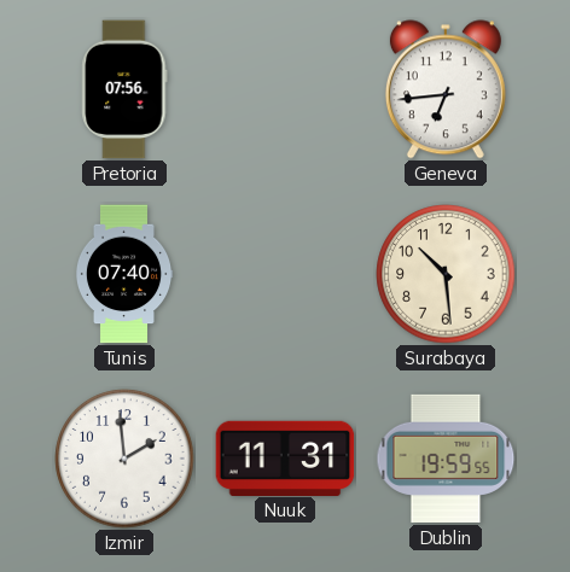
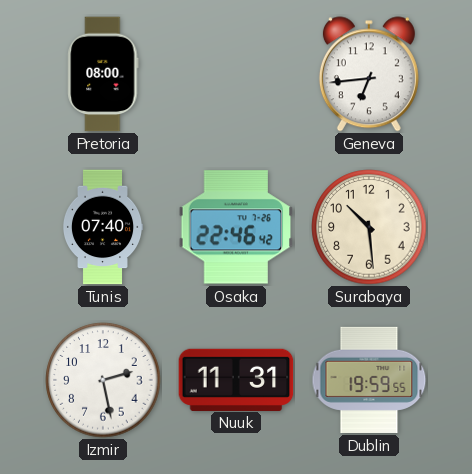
Pretoria: 07:56 -> 08:00
Osaka: none -> 22:46
Izmir: 1:59 -> 2:28
